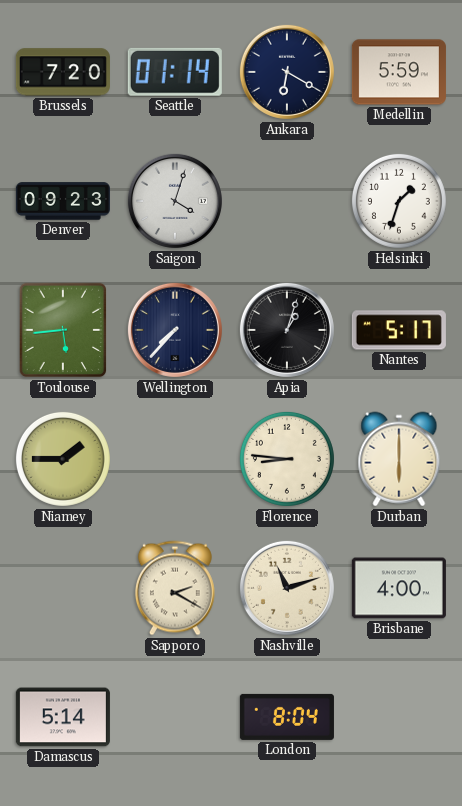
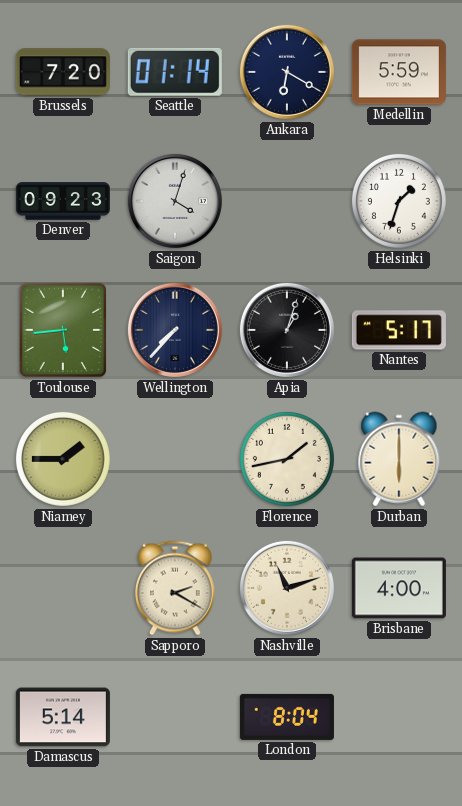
Florence: 8:46 -> 1:43
